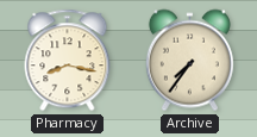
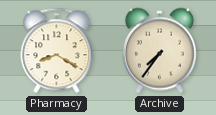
Pharmacy: 8:17 -> 8:20
